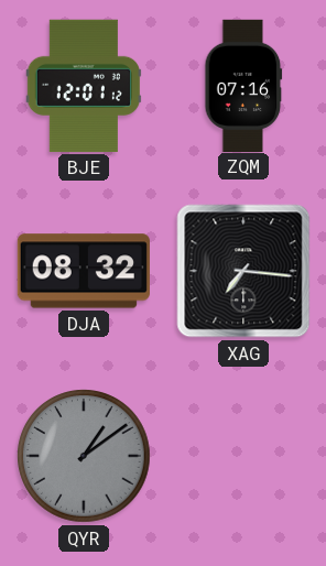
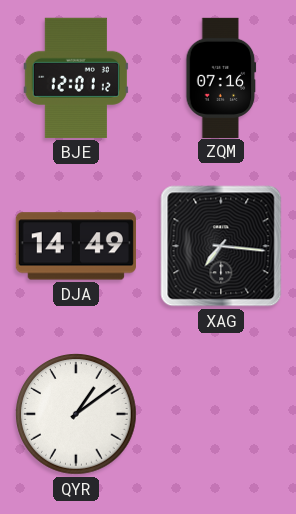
DJA: 08:32 -> 14:49
QYR dial: grey -> white
